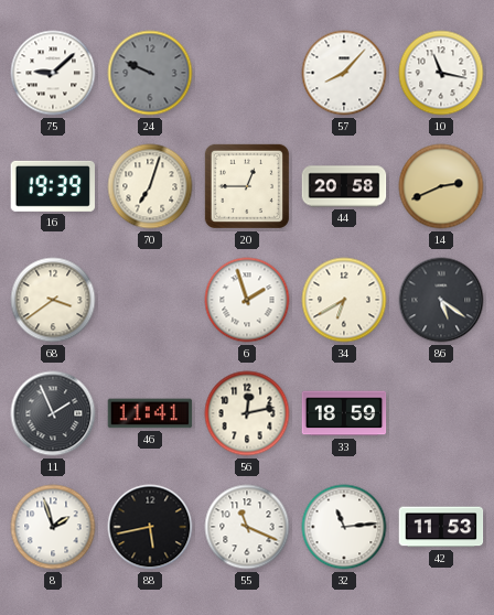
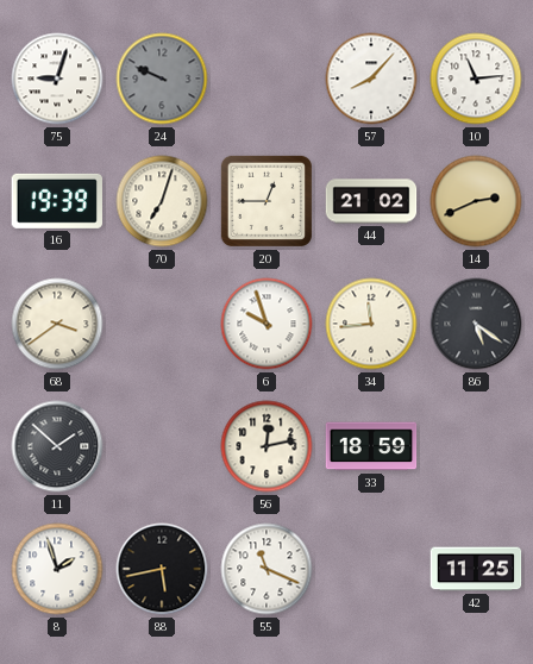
75: 9:08 -> 9:03
10: 11:17 -> 11:14
44: 20:58 -> 21:02
6: 1:57 -> 9:57
34: 6:40 -> 11:44
11: 1:56 -> 1:52
46: 11:41 -> none
32: 11:14 -> none
42: 11:53 -> 11:25
